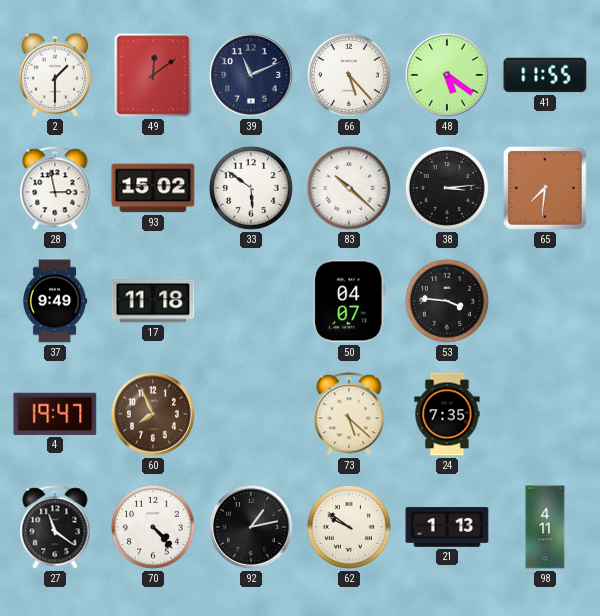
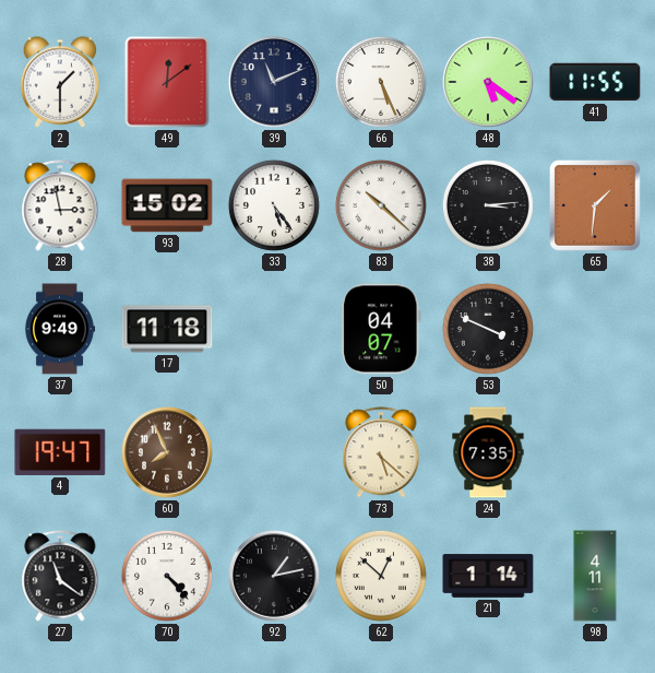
66: 5:23 -> 5:26
33: 5:51 -> 5:24
65: 7:31 -> 1:31
53: 3:46 -> 3:49
62: 9:51 -> 12:52
21: 1:13 -> 1:14
